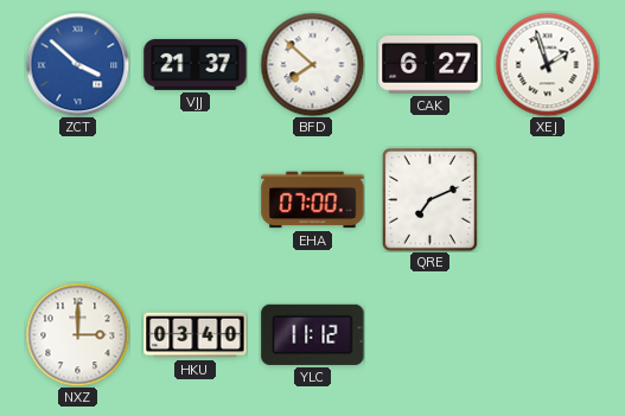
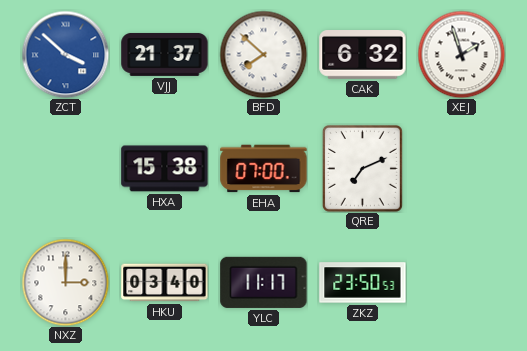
CAK: 6:27 -> 6:32
HXA: none -> 15:38
YLC: 11:12 -> 11:17
ZKZ: none -> 23:50
